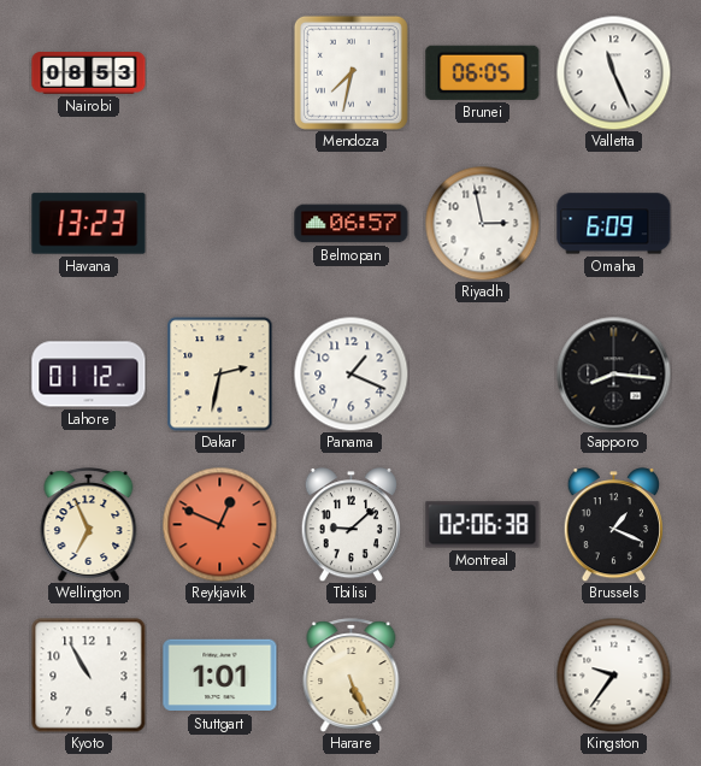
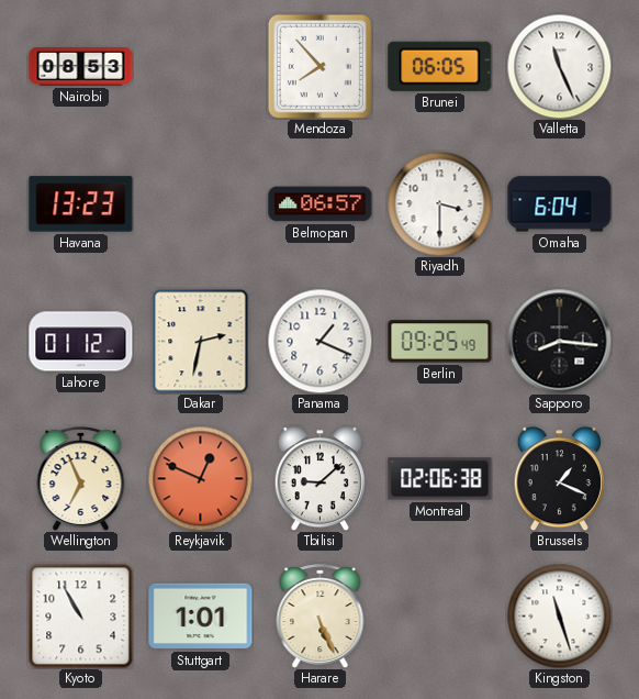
Mendoza: 7:32 -> 7:53
Riyadh: 2:58 -> 3:30
Omaha: 6:09 -> 6:04
Berlin: none -> 09:25
Kingston: 9:36 -> 11:27
